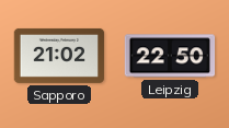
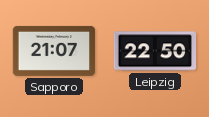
Sapporo: 21:02 -> 21:07
